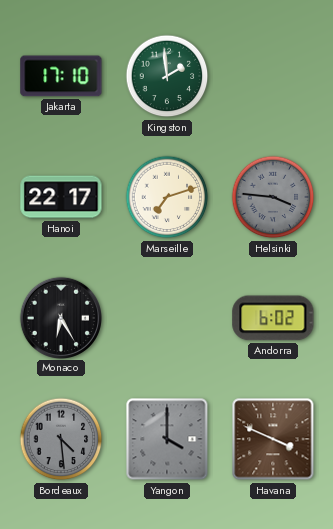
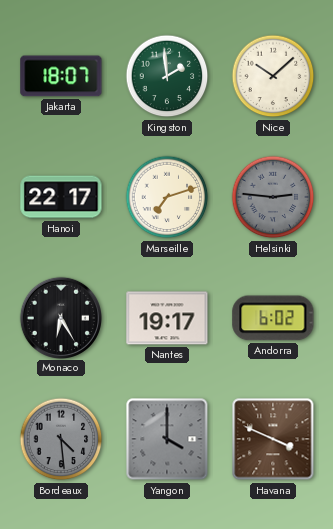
Jakarta: 17:10 -> 18:07
Nice: none -> 10:08
Helsinki: 3:46 -> 2:46
Nantes: none -> 19:17
